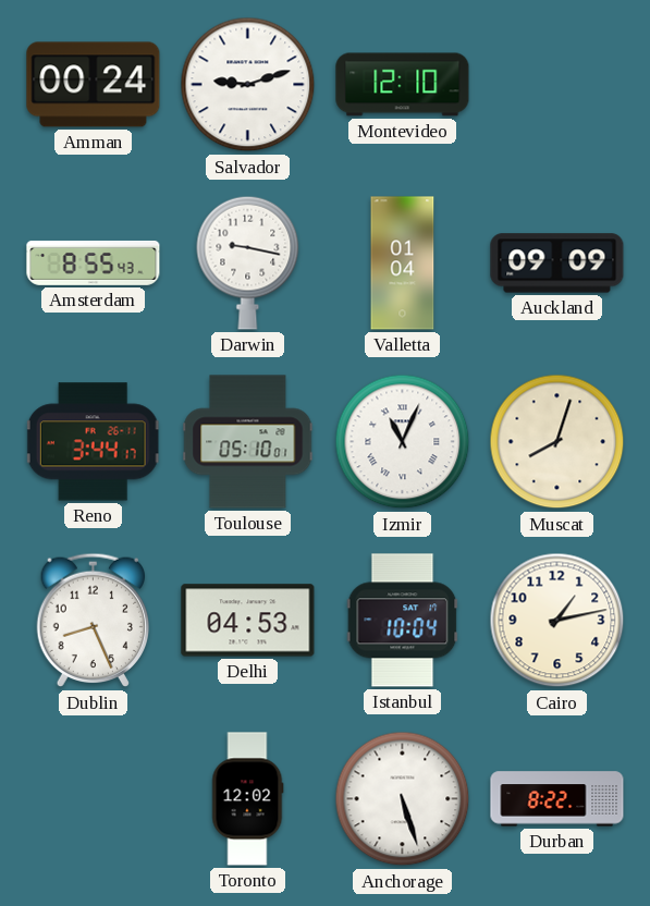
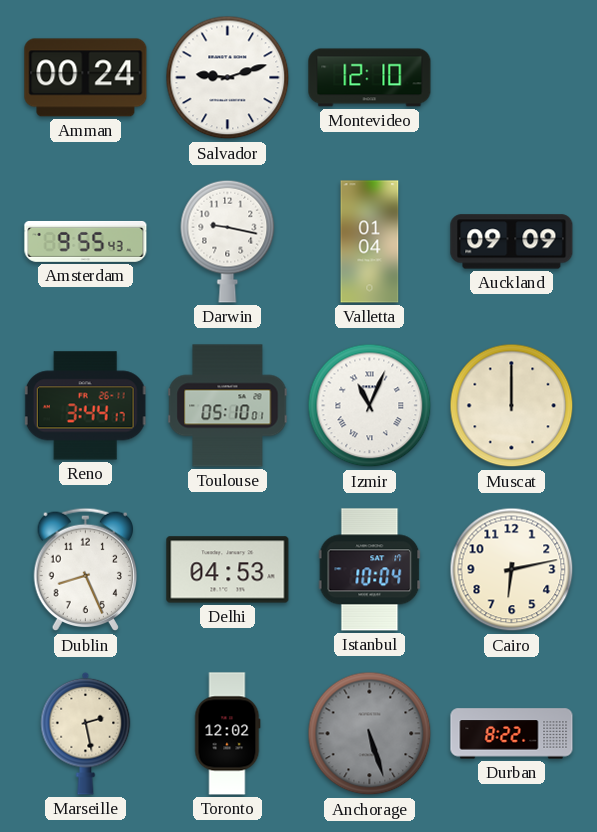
Amsterdam: 8:55 -> 9:55
Muscat: 8:03 -> 12:00
Cairo: 1:13 -> 6:13
Marseille: none -> 2:28
Anchorage dial: white -> grey
